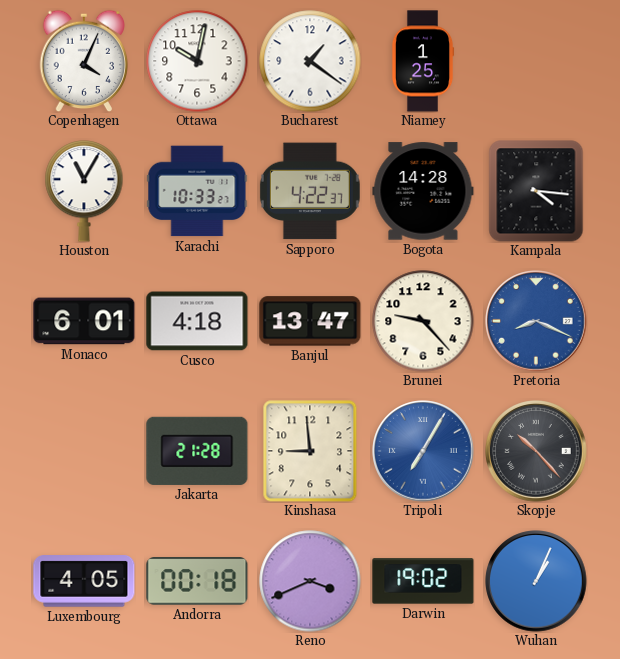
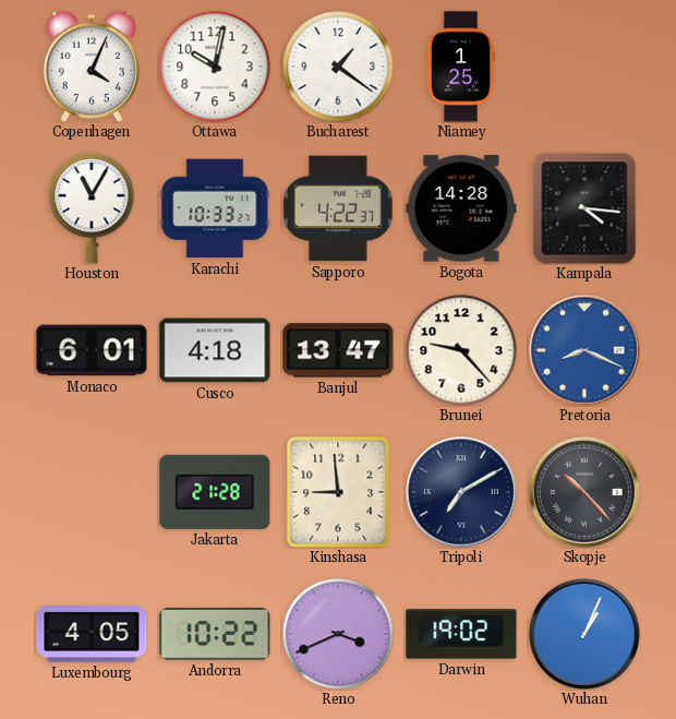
Tripoli: 7:05 -> 7:10
Tripoli dial: blue -> navy
Andorra: 00:18 -> 10:22
